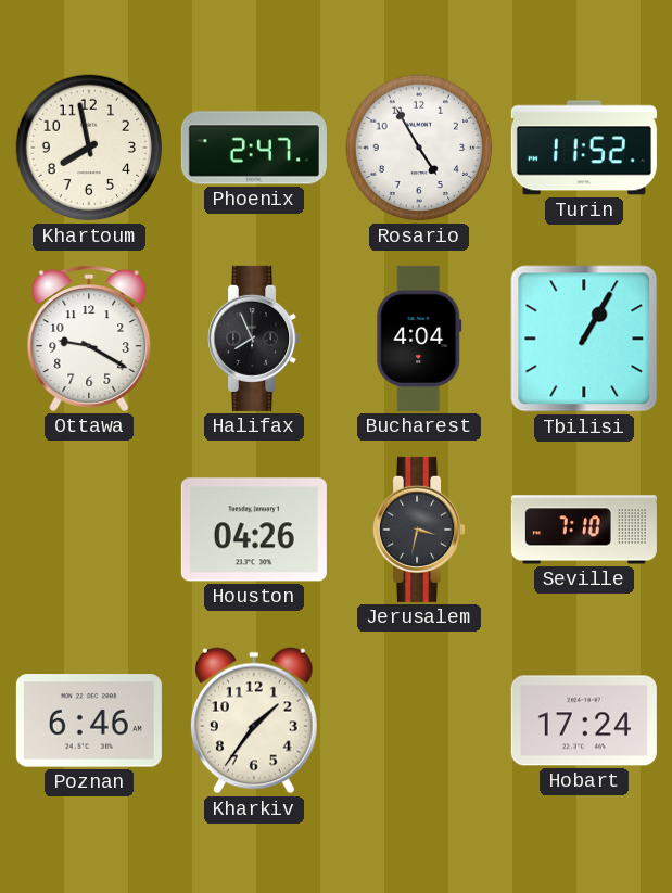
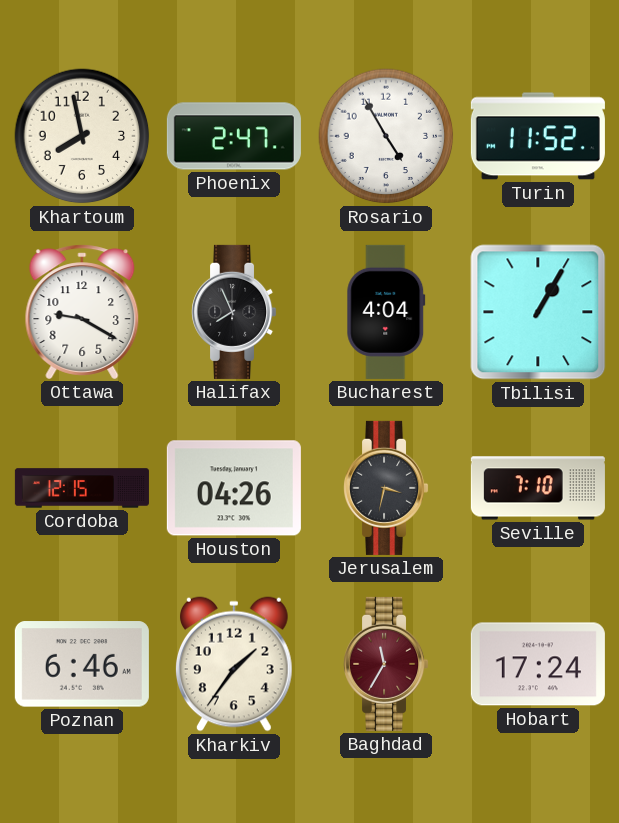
Cordoba: none -> 12:15
Baghdad: none -> 11:35
